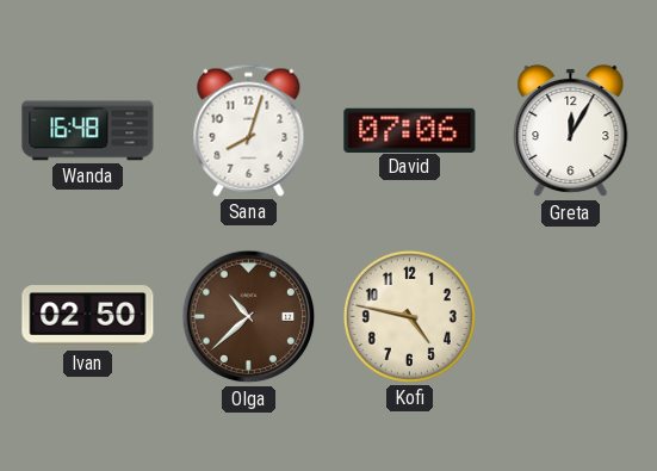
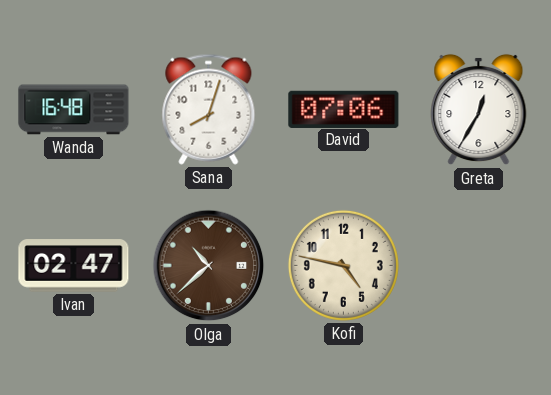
Greta: 12:05 -> 12:35
Ivan: 02:50 -> 02:47
